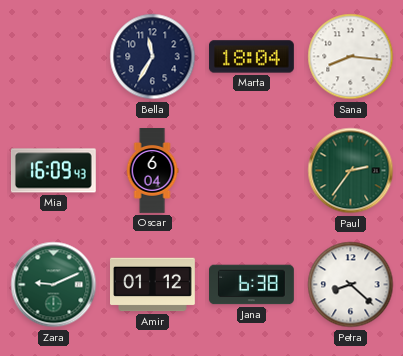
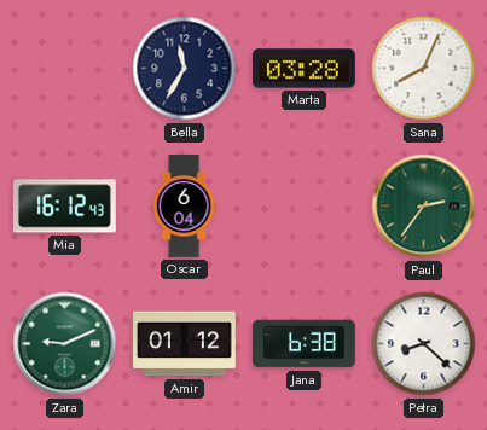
Marta: 18:04 -> 03:28
Sana: 8:16 -> 8:04
Mia: 16:09 -> 16:12
